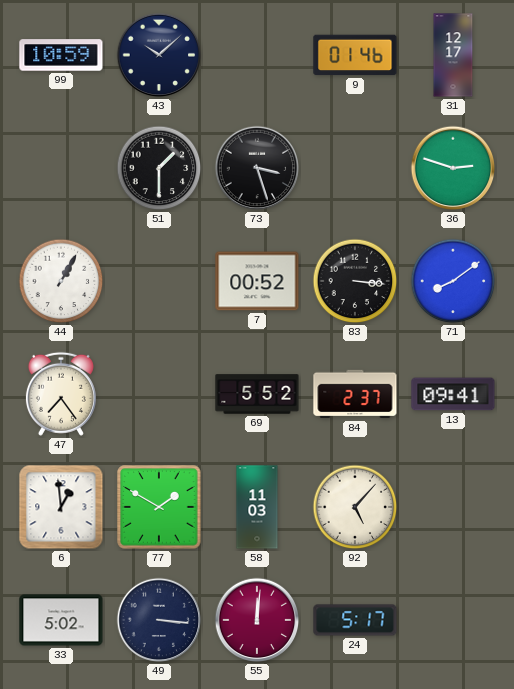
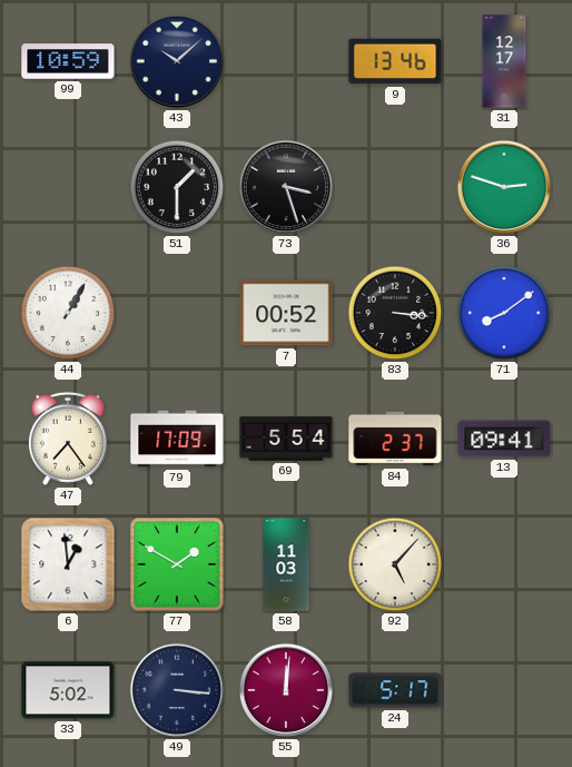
9: 01:46 -> 13:46
79: none -> 17:09
69: 5:52 -> 5:54
